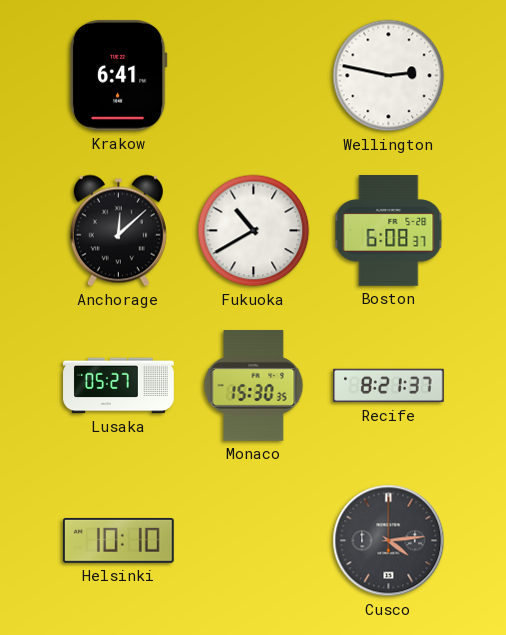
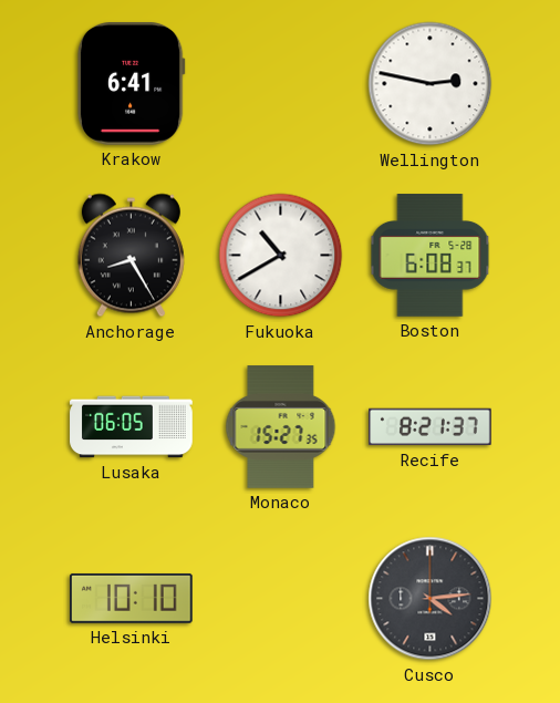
Anchorage: 12:08 -> 8:25
Lusaka: 05:27 -> 06:05
Monaco: 15:30 -> 15:27
